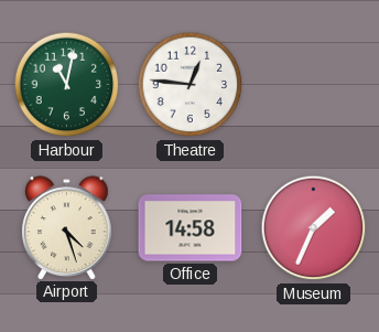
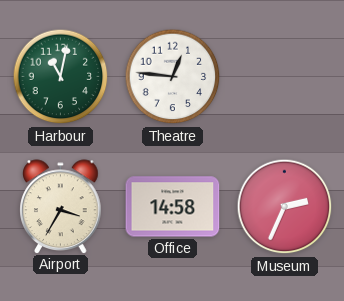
Airport: 4:27 -> 3:35
Museum: 1:34 -> 2:34
